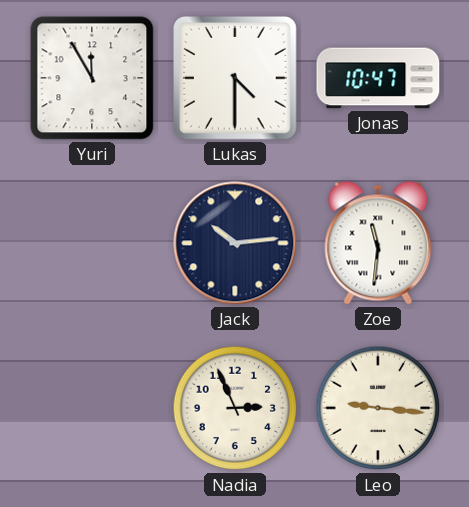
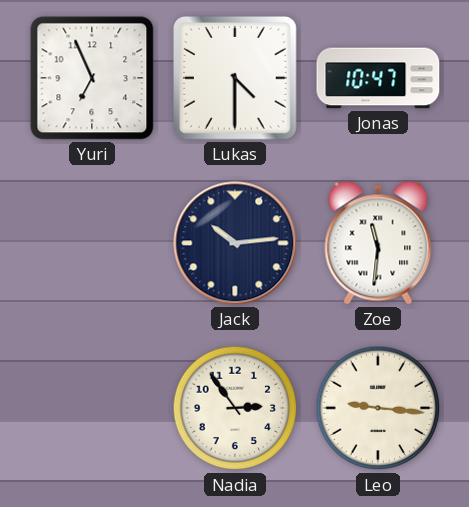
Yuri: 11:55 -> 6:56
Nadia: 2:56 -> 2:54
